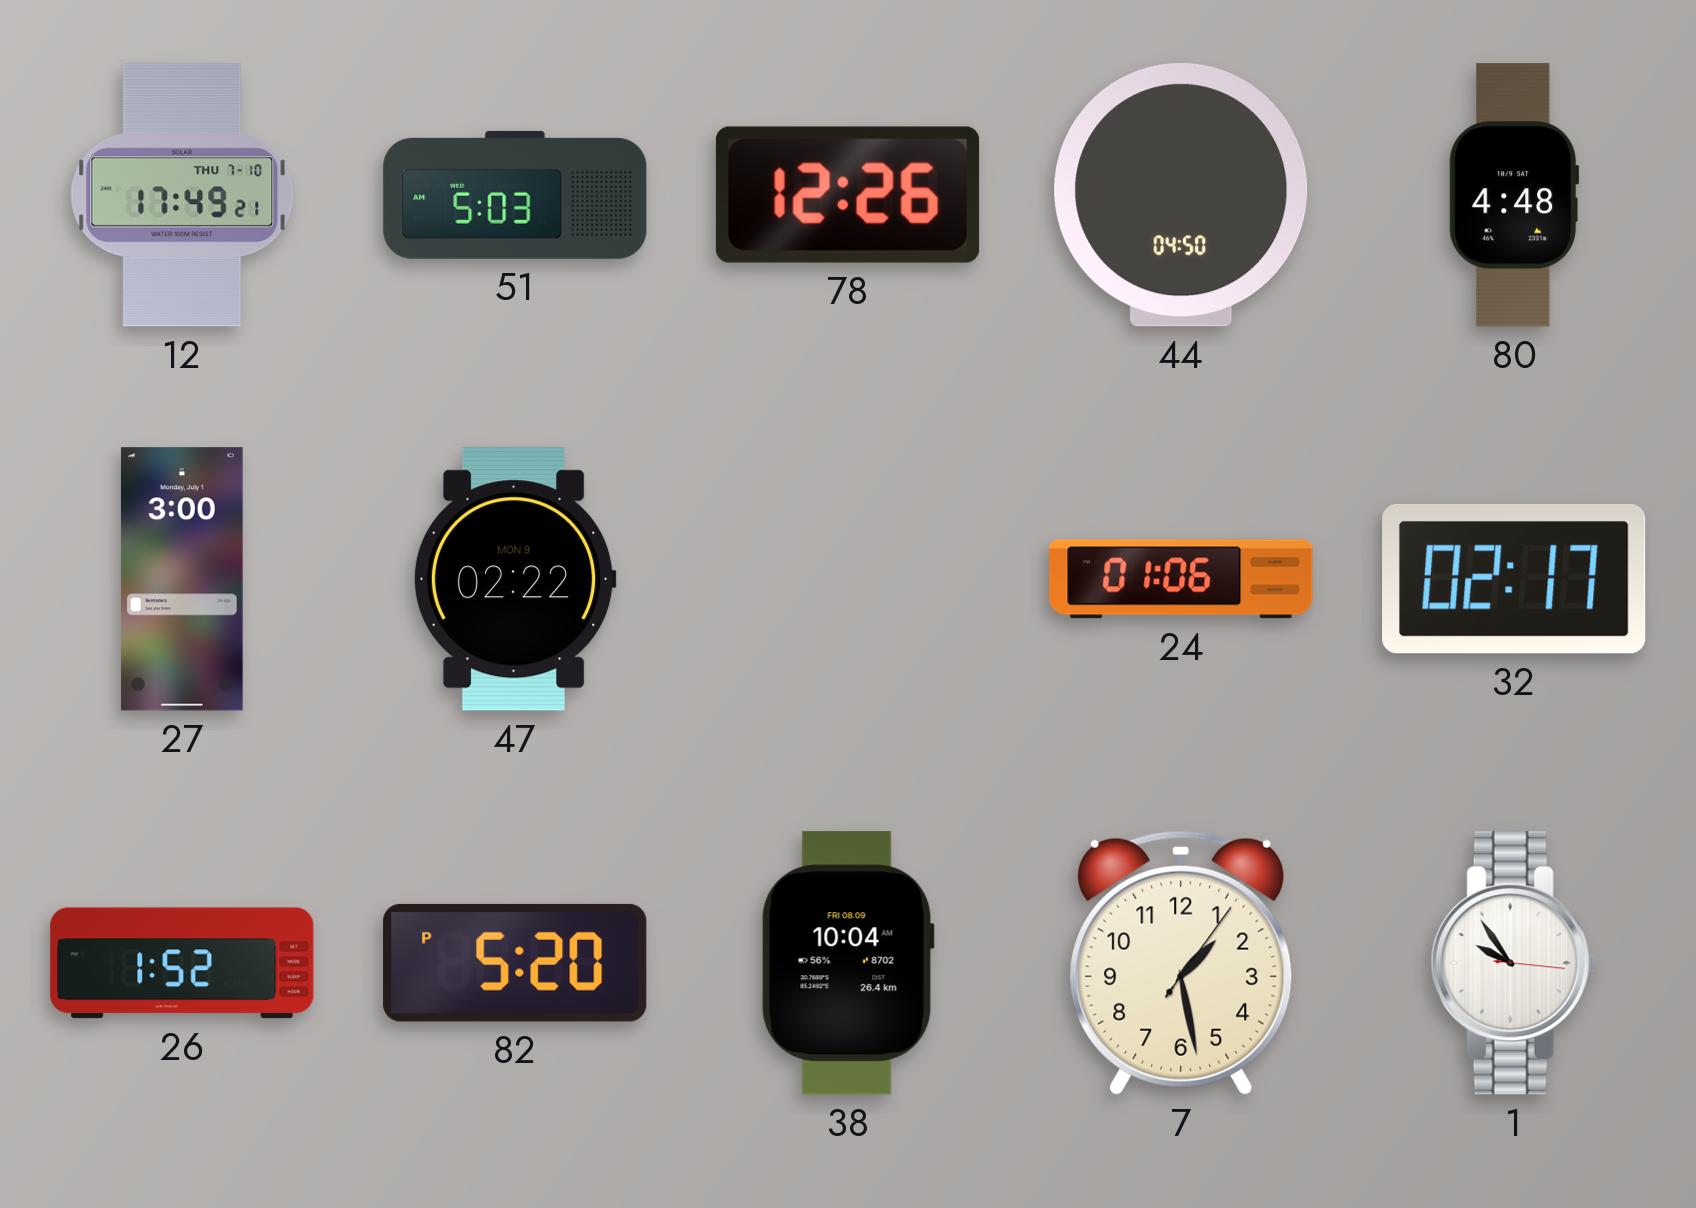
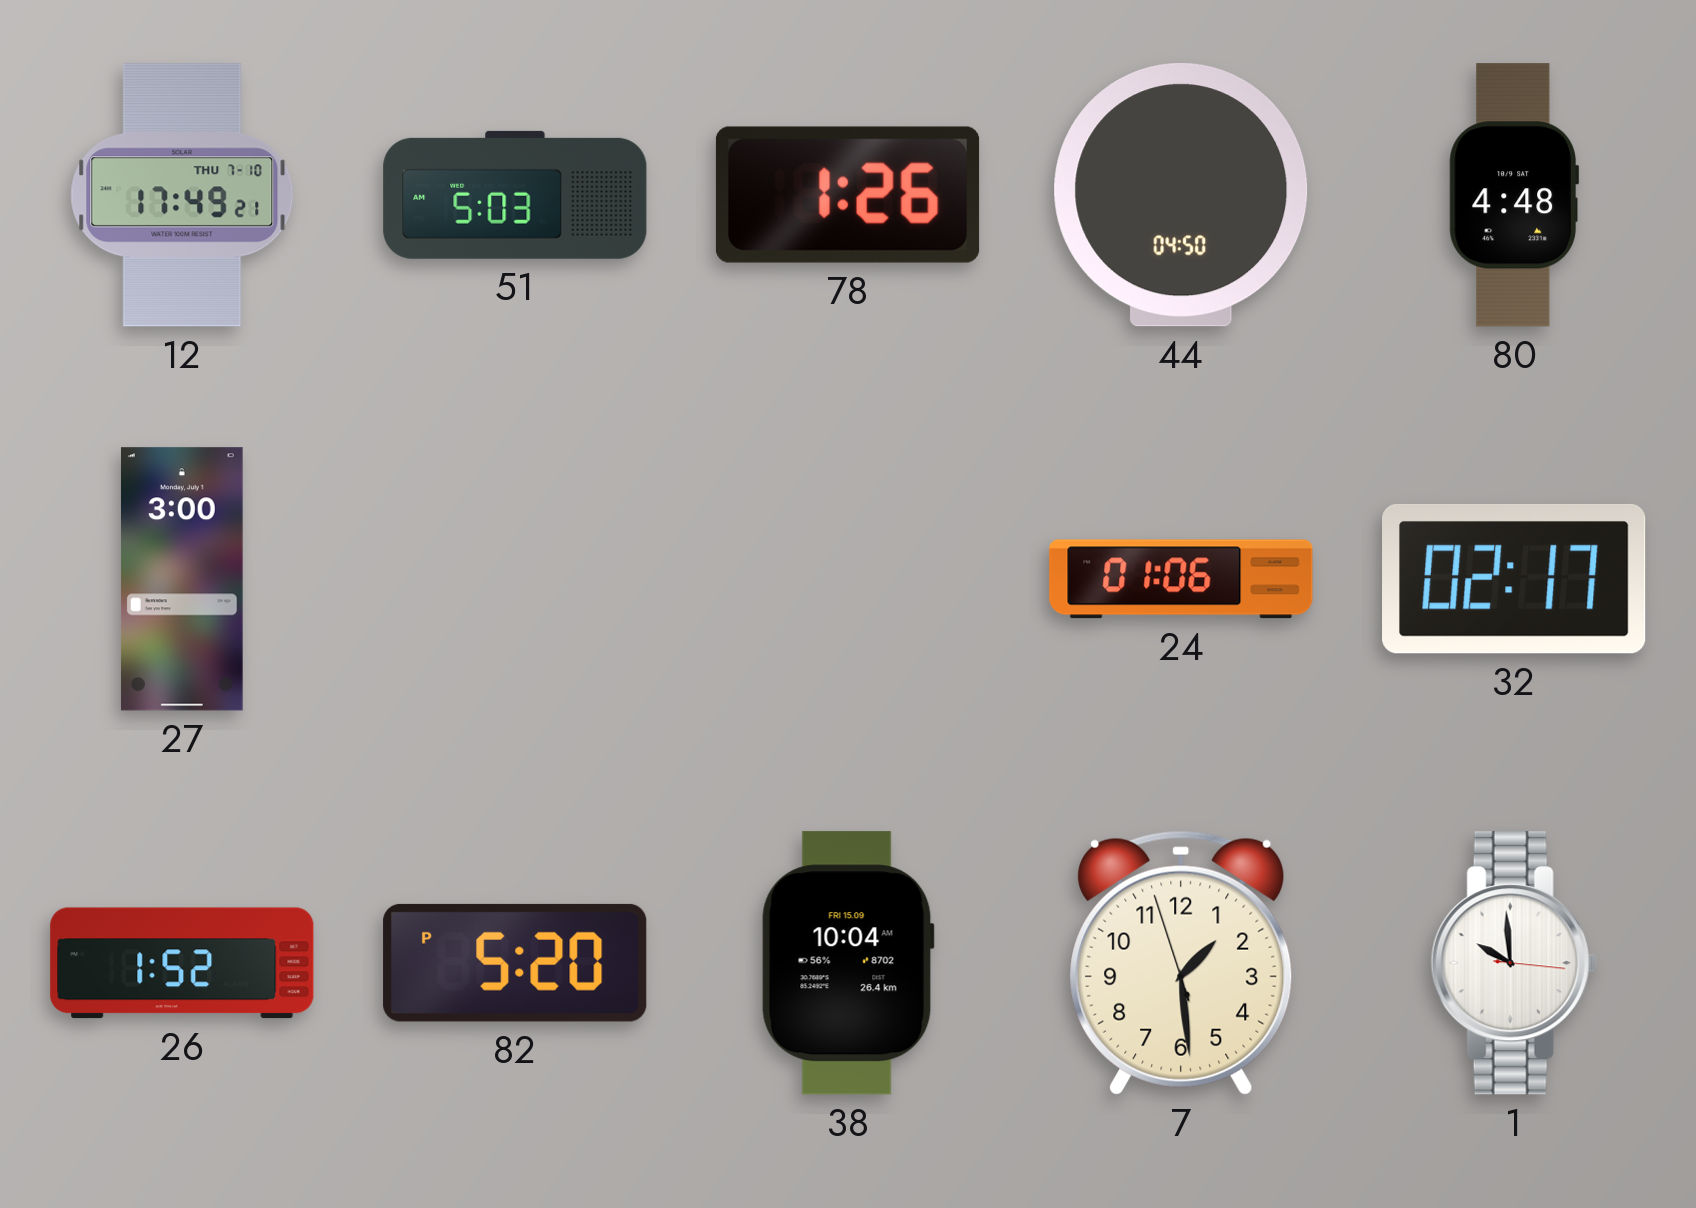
78: 12:26 -> 1:26
47: 02:22 -> none
38 date: FRI 08.09 -> FRI 15.09
7: 1:28:06 -> 1:28:57
1: 9:54 -> 9:59
